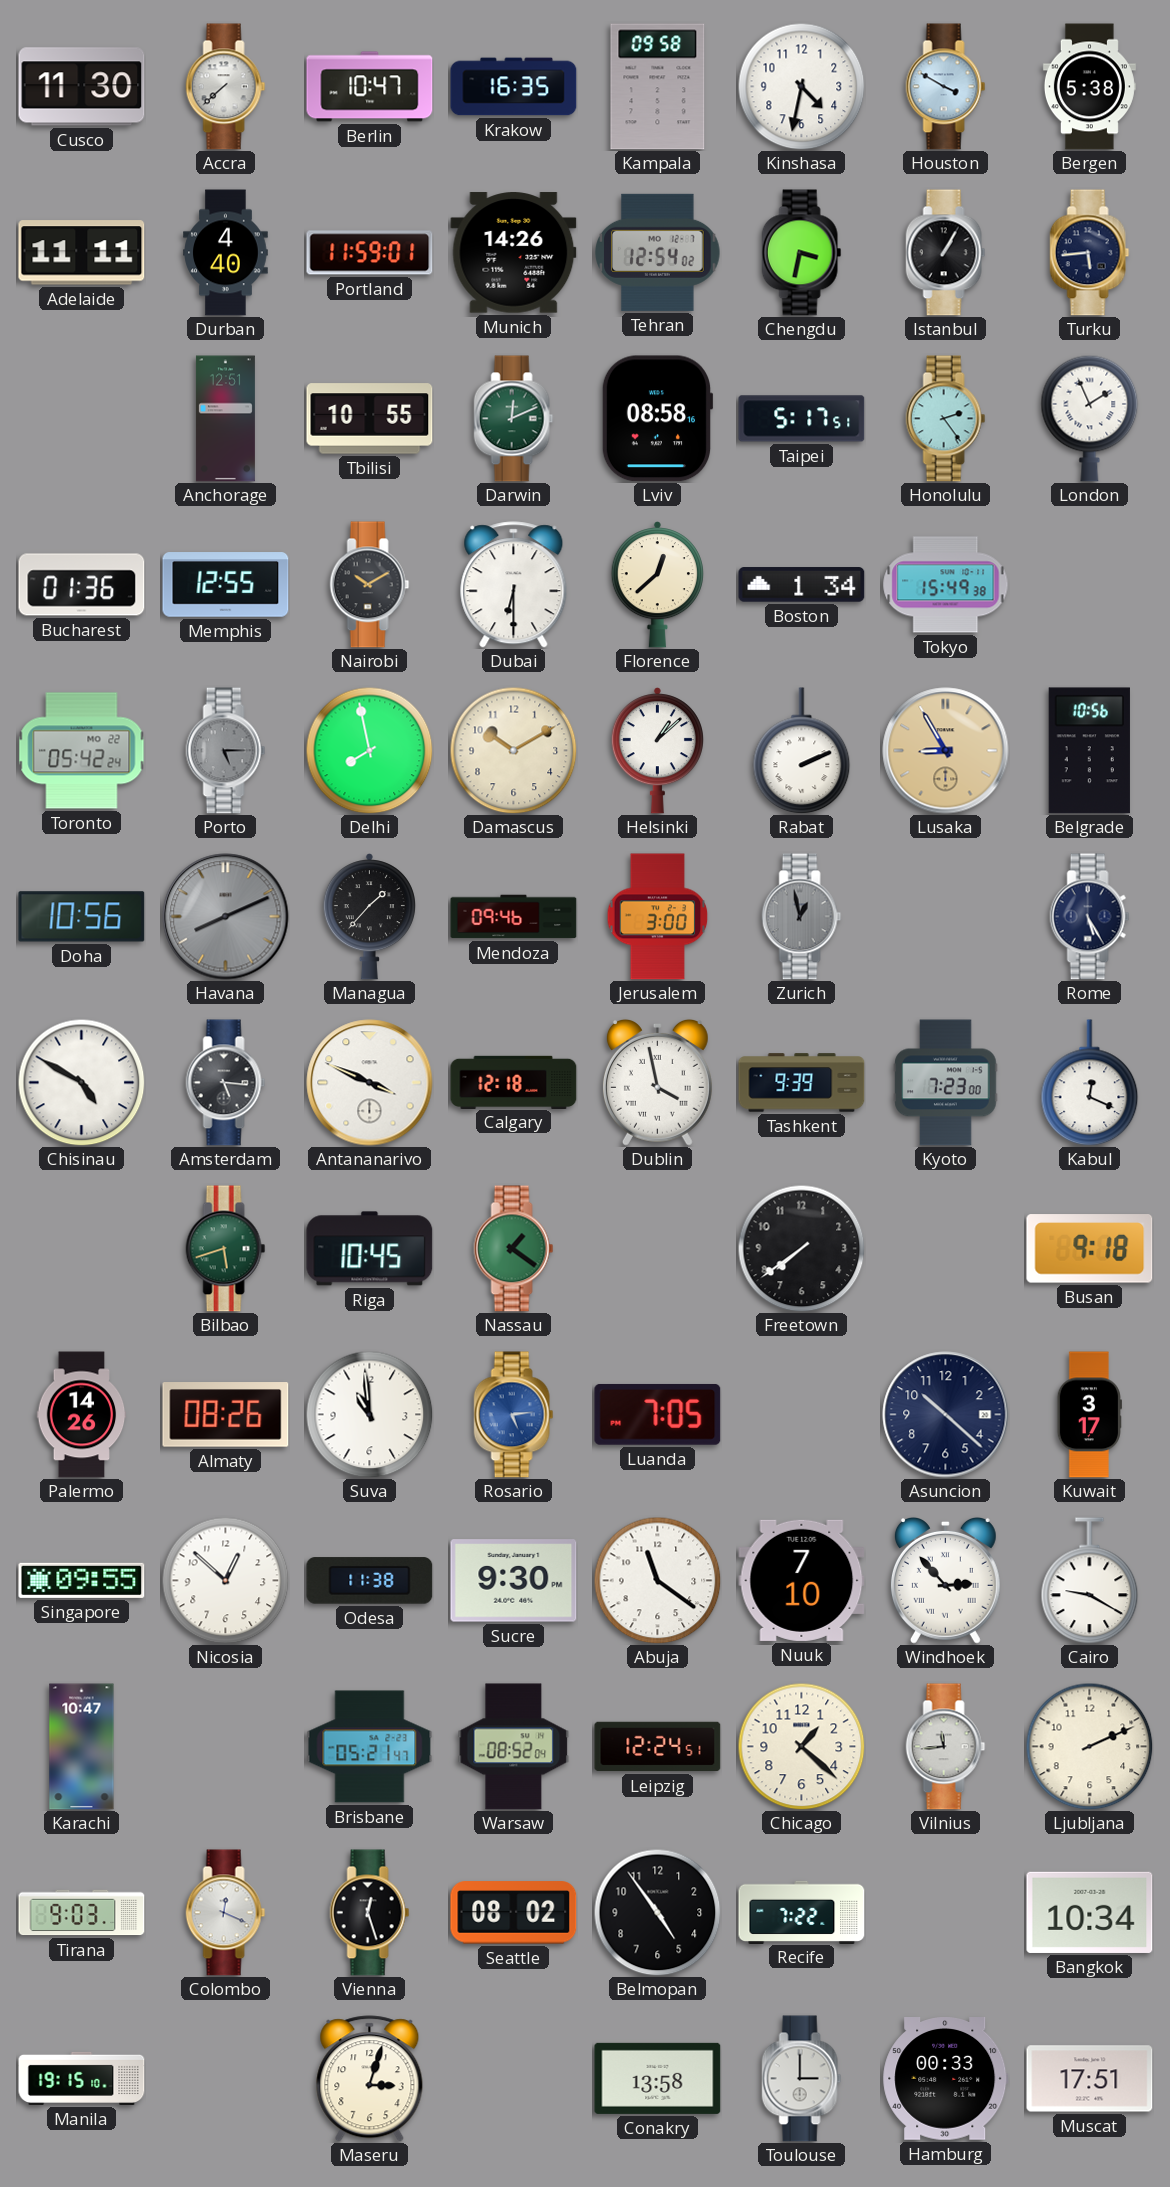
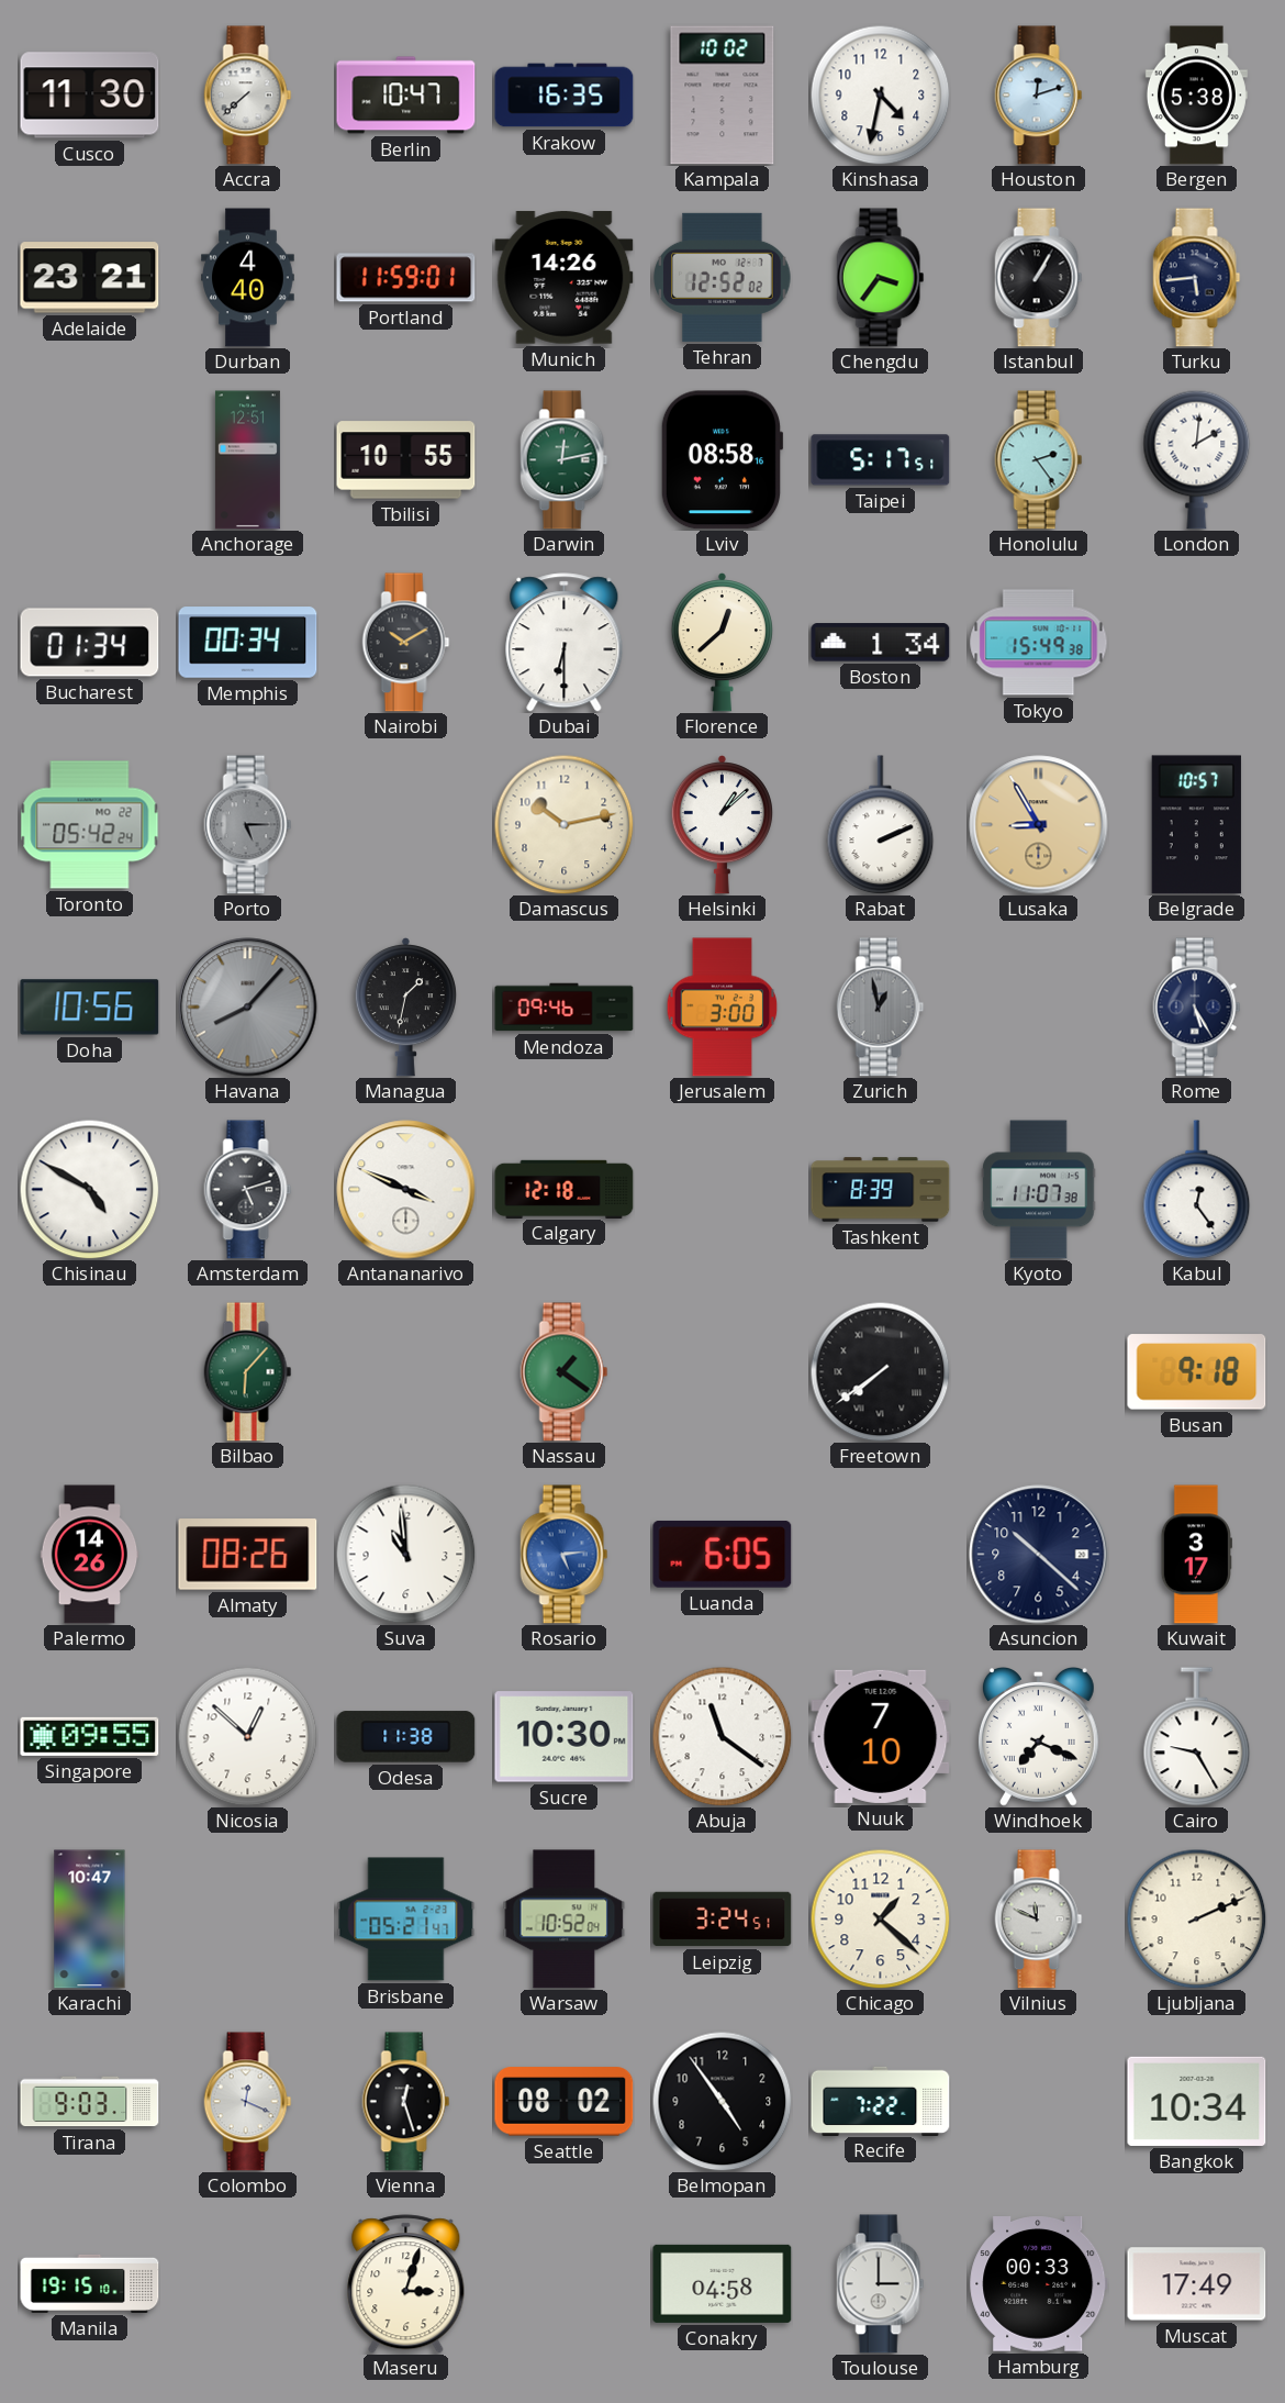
Kampala: 09:58 -> 10:02
Houston: 3:50 -> 12:12
Adelaide: 11:11 -> 23:21
Tehran: 12:54 -> 12:52
Chengdu: 3:32 -> 3:36
Darwin: 12:11 -> 12:13
London: 1:56 -> 2:01
Bucharest: 01:36 -> 01:34
Memphis: 12:55 -> 00:34
Delhi: 7:58 -> none
Damascus: 10:10 -> 10:13
Belgrade: 10:56 -> 10:57
Havana: 8:11 -> 8:07
Managua: 1:37 -> 1:32
Amsterdam: 5:16 -> 5:12
Dublin: 3:58 -> none
Tashkent: 9:39 -> 8:39
Kyoto: 7:23 -> 11:07
Kabul: 12:19 -> 12:24
Bilbao: 5:42 -> 6:07
Riga: 10:45 -> none
Freetown numerals: Arabic -> Roman
Luanda: 7:05 -> 6:05
Sucre: 9:30 -> 10:30
Windhoek: 2:53 -> 7:19
Cairo: 9:20 -> 9:25
Warsaw: 08:52 -> 10:52
Leipzig: 12:24 -> 3:24
Vilnius: 11:44 -> 11:49
Conakry: 13:58 -> 04:58
Muscat: 17:51 -> 17:49
